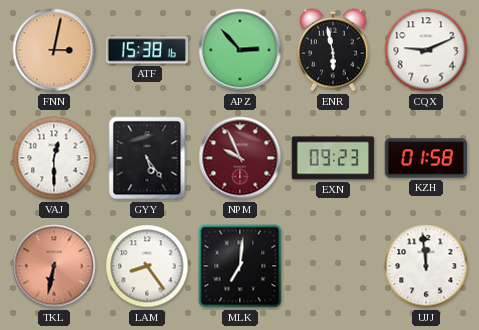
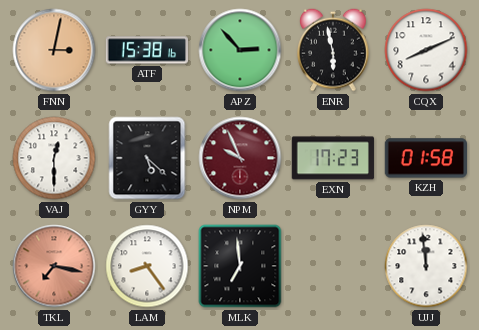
CQX: 9:11 -> 8:11
GYY: 5:24 -> 5:22
EXN: 09:23 -> 17:23
TKL: 6:32 -> 7:17
MLK: 7:01 -> 6:59
